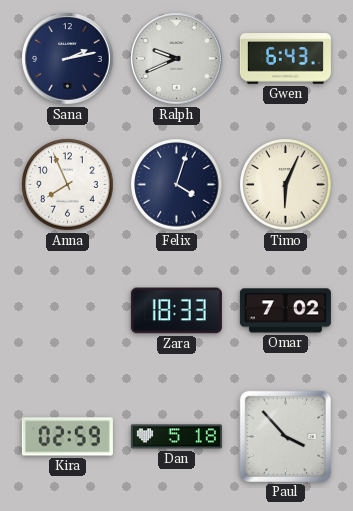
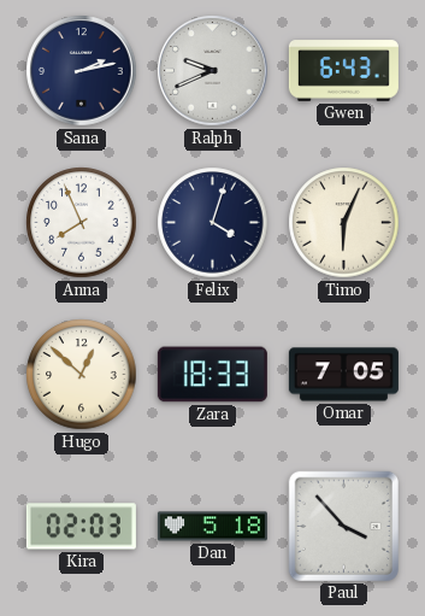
Hugo: none -> 12:52
Omar: 7:02 -> 7:05
Kira: 02:59 -> 02:03
